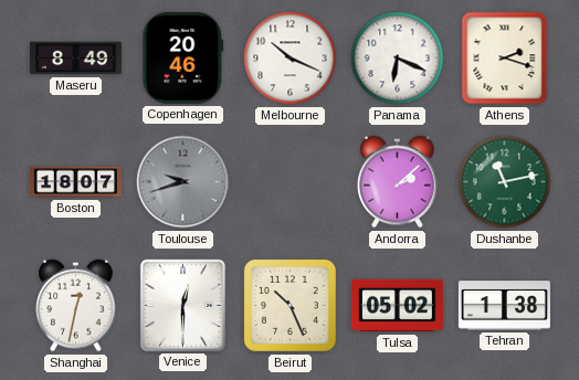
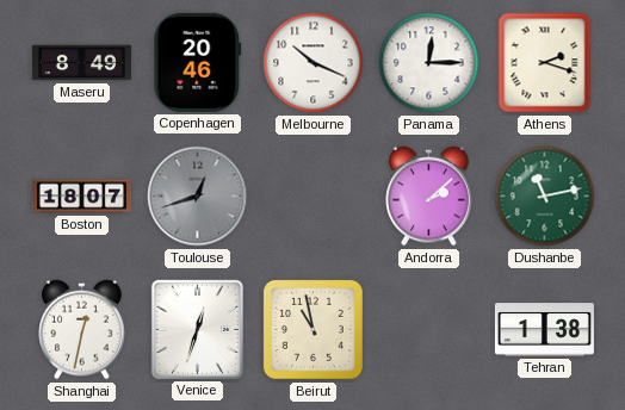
Panama: 6:19 -> 12:15
Toulouse: 9:42 -> 12:42
Venice: 12:30 -> 12:33
Beirut: 10:26 -> 10:58
Tulsa: 05:02 -> none
